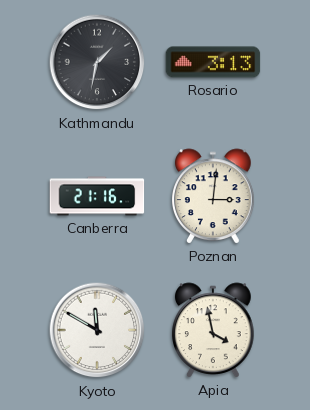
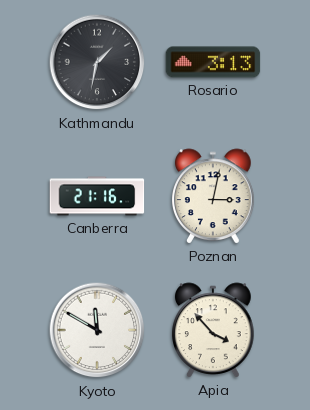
Poznan: 3:01 -> 3:02
Apia: 3:58 -> 3:53
